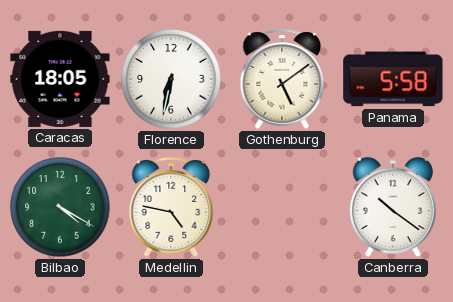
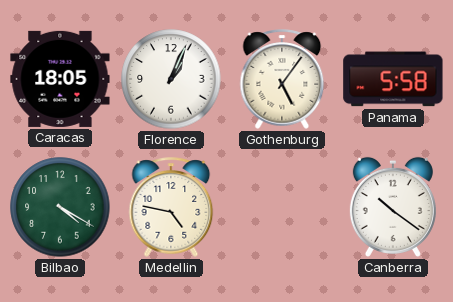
Florence: 6:32 -> 1:04
Gothenburg: 5:09 -> 5:06
